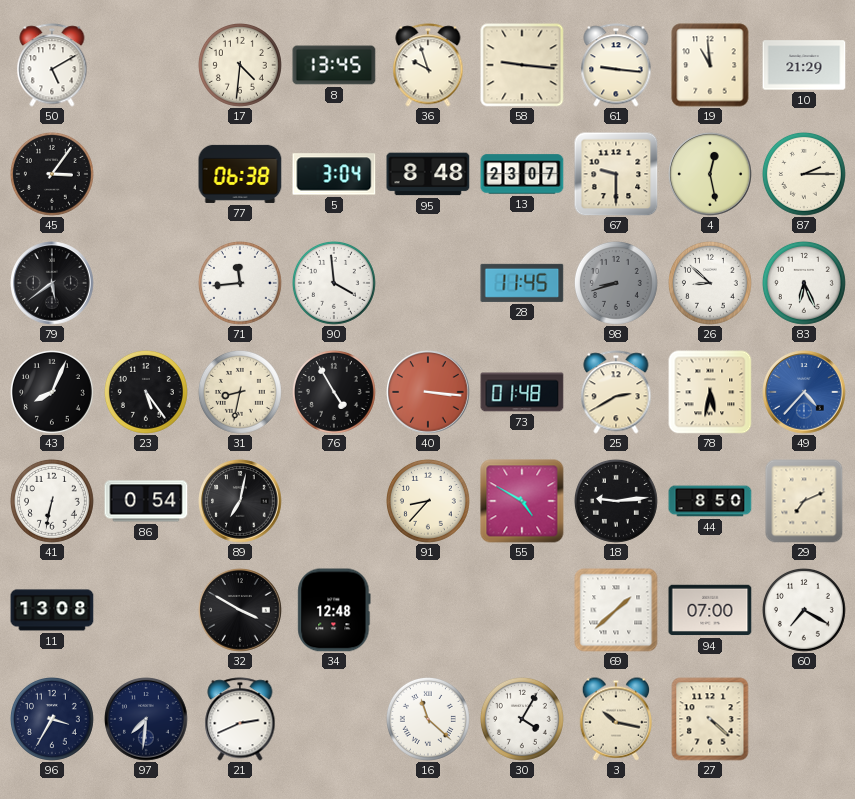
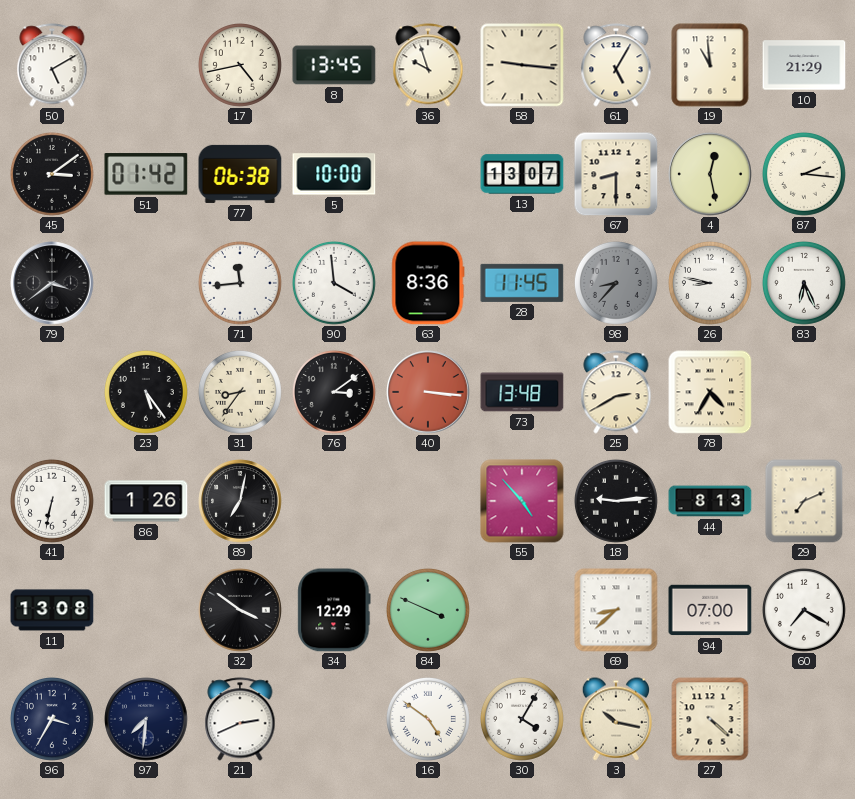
17: 4:31 -> 4:43
61: 9:16 -> 5:05
45: 3:06 -> 3:09
51: none -> 01:42
5: 3:04 -> 10:00
95: 8:48 -> none
13: 23:07 -> 13:07
67: 9:30 -> 8:30
87: 2:15 -> 2:16
79: 5:39 -> 3:39
63: none -> 8:36
98: 8:42 -> 8:37
26: 8:52 -> 8:47
43: 8:04 -> none
31: 8:32 -> 8:36
76: 4:55 -> 3:09
73: 01:48 -> 13:48
78: 5:32 -> 4:35
49: 4:37 -> none
86: 0:54 -> 1:26
91: 8:37 -> none
55: 4:50 -> 4:53
44: 8:50 -> 8:13
32: 3:50 -> 3:51
34: 12:48 -> 12:29
84: none -> 3:49
69: 1:38 -> 8:38
16: 11:22 -> 4:51
